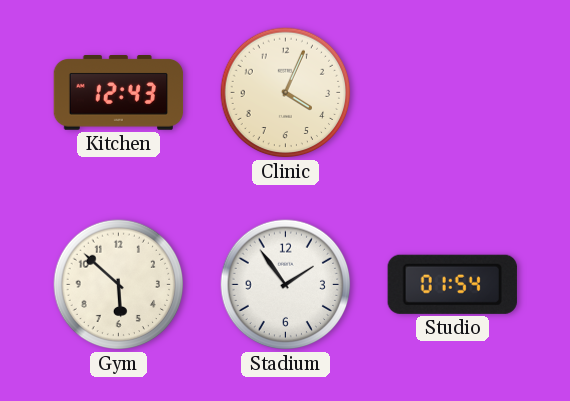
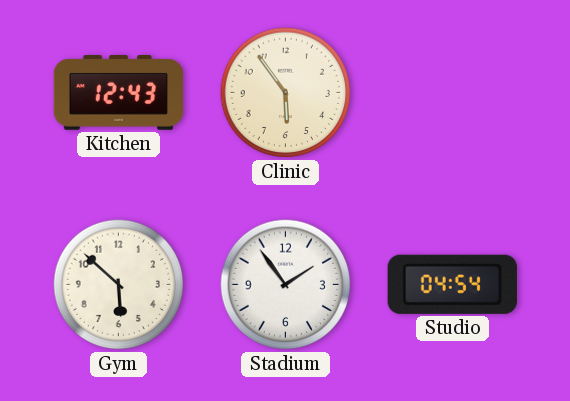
Clinic: 4:04 -> 5:54
Studio: 01:54 -> 04:54
